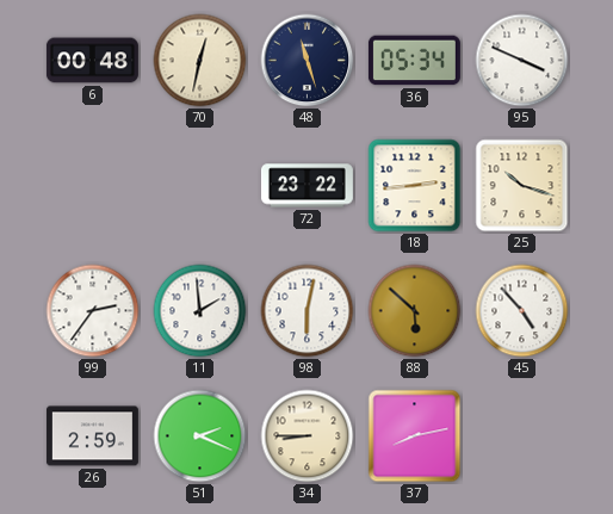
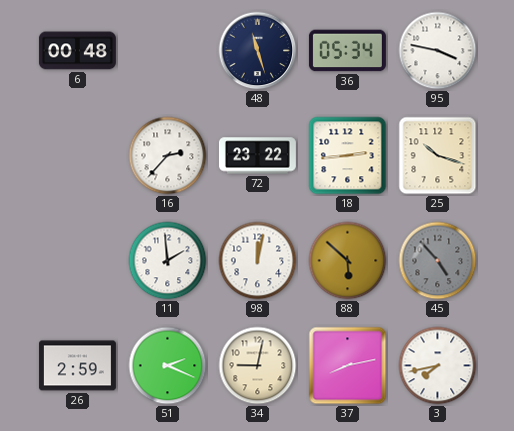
70: 12:32 -> none
95: 3:49 -> 3:47
16: none -> 2:37
99: 2:36 -> none
98: 6:02 -> 12:02
45 dial: white -> grey
34: 8:45 -> 9:02
3: none -> 7:43
